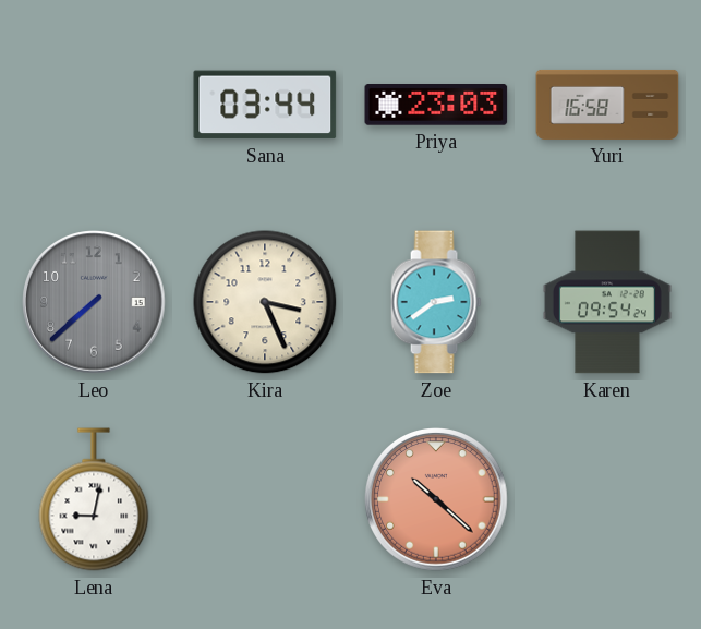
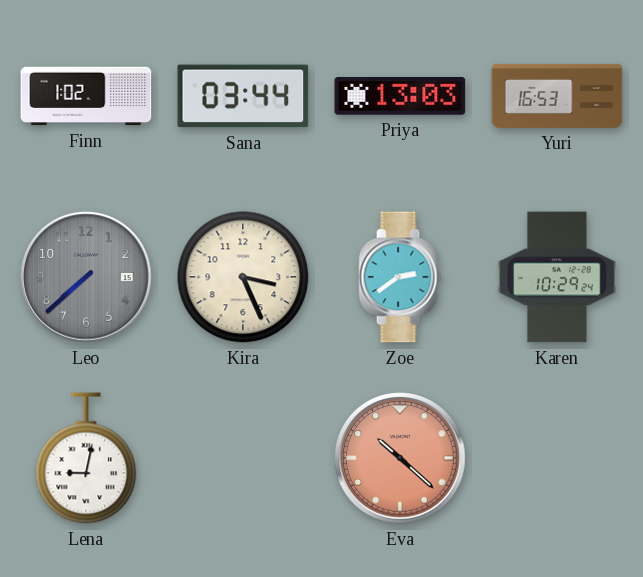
Finn: none -> 1:02
Priya: 23:03 -> 13:03
Yuri: 16:58 -> 16:53
Karen: 09:54 -> 10:29
